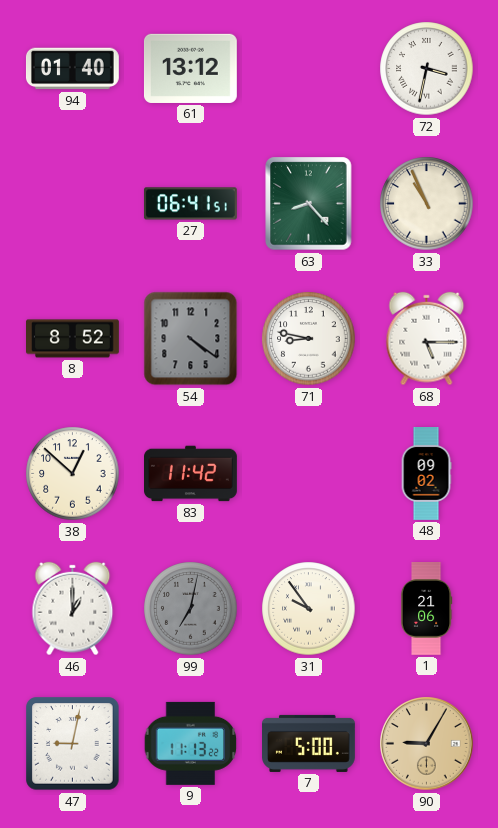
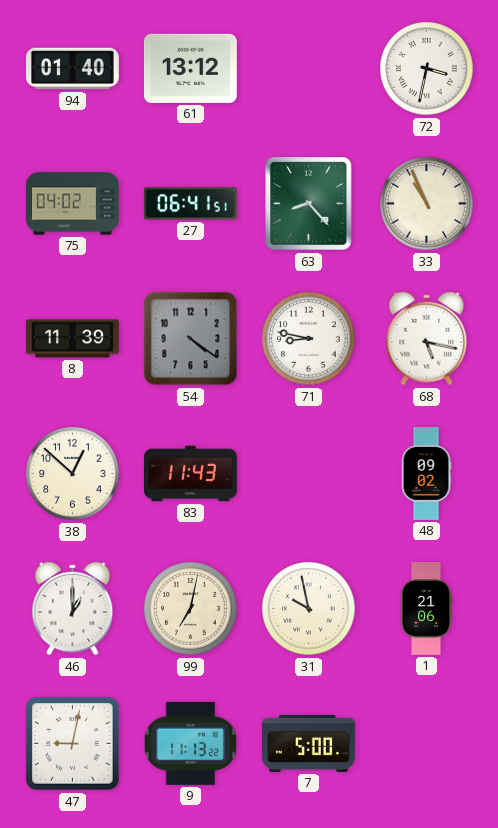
75: none -> 04:02
8: 8:52 -> 11:39
68: 5:15 -> 5:17
83: 11:42 -> 11:43
99 dial: grey -> cream
31: 9:54 -> 9:58
90: 9:05 -> none
